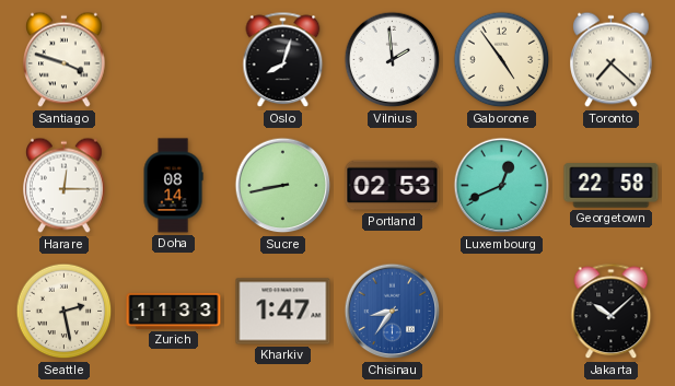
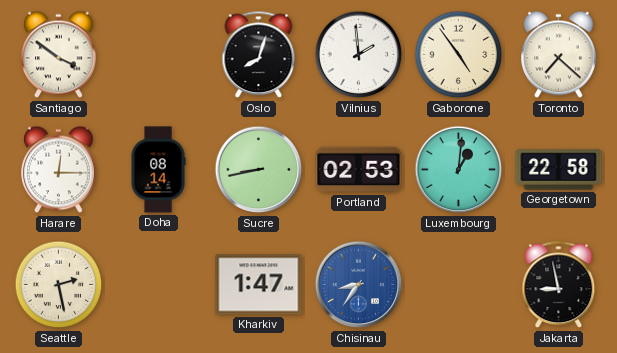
Santiago: 3:48 -> 3:51
Luxembourg: 12:41 -> 1:01
Zurich: 11:33 -> none
Jakarta: 10:08 -> 8:58
